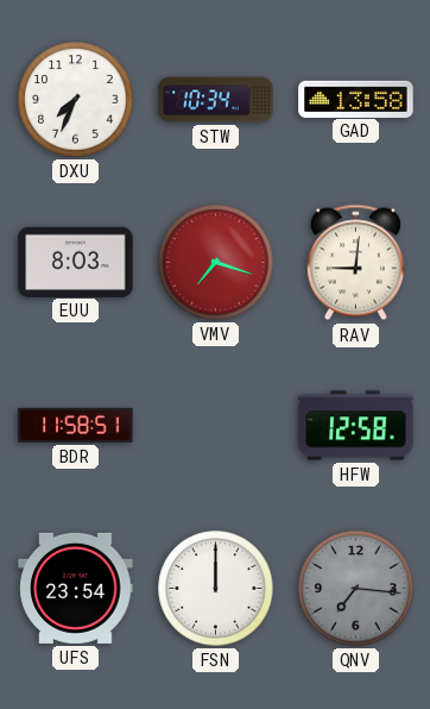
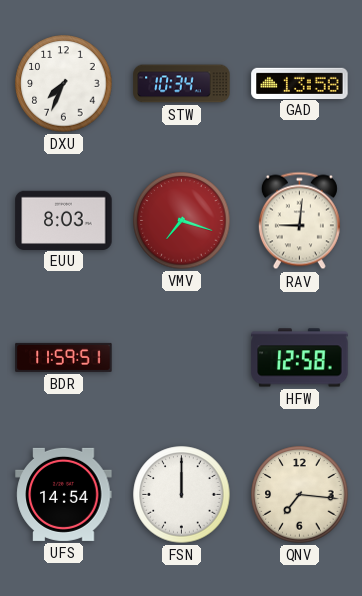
BDR: 11:58 -> 11:59
UFS: 23:54 -> 14:54
QNV dial: grey -> cream
